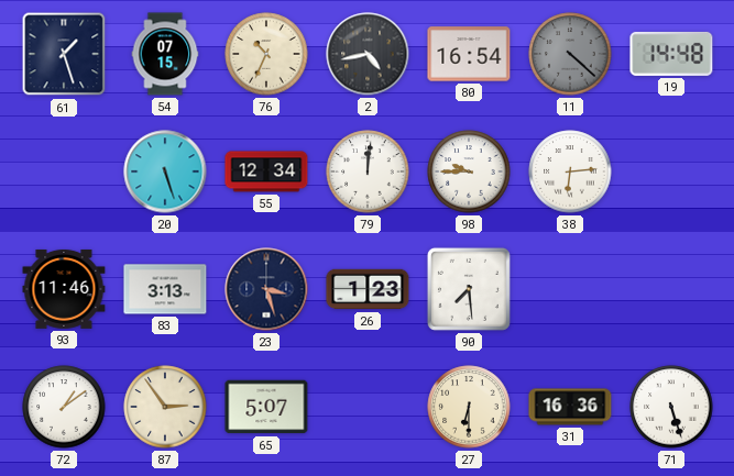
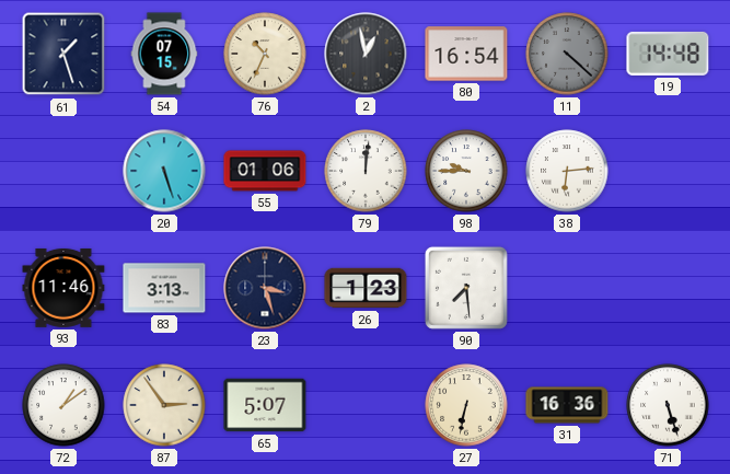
2: 4:43 -> 12:58
55: 12:34 -> 01:06
27: 6:30 -> 6:32
